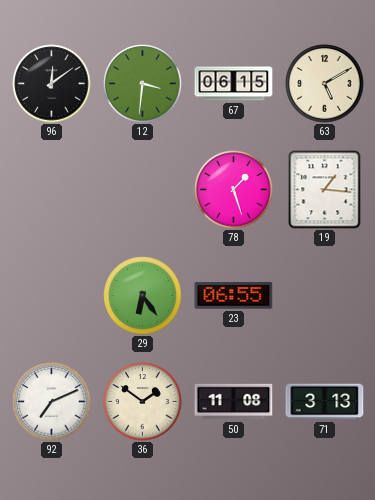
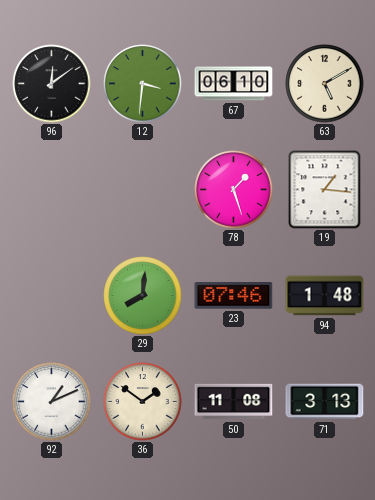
67: 06:15 -> 06:10
29: 6:24 -> 8:01
23: 06:55 -> 07:46
94: none -> 1:48
92: 7:11 -> 1:11
